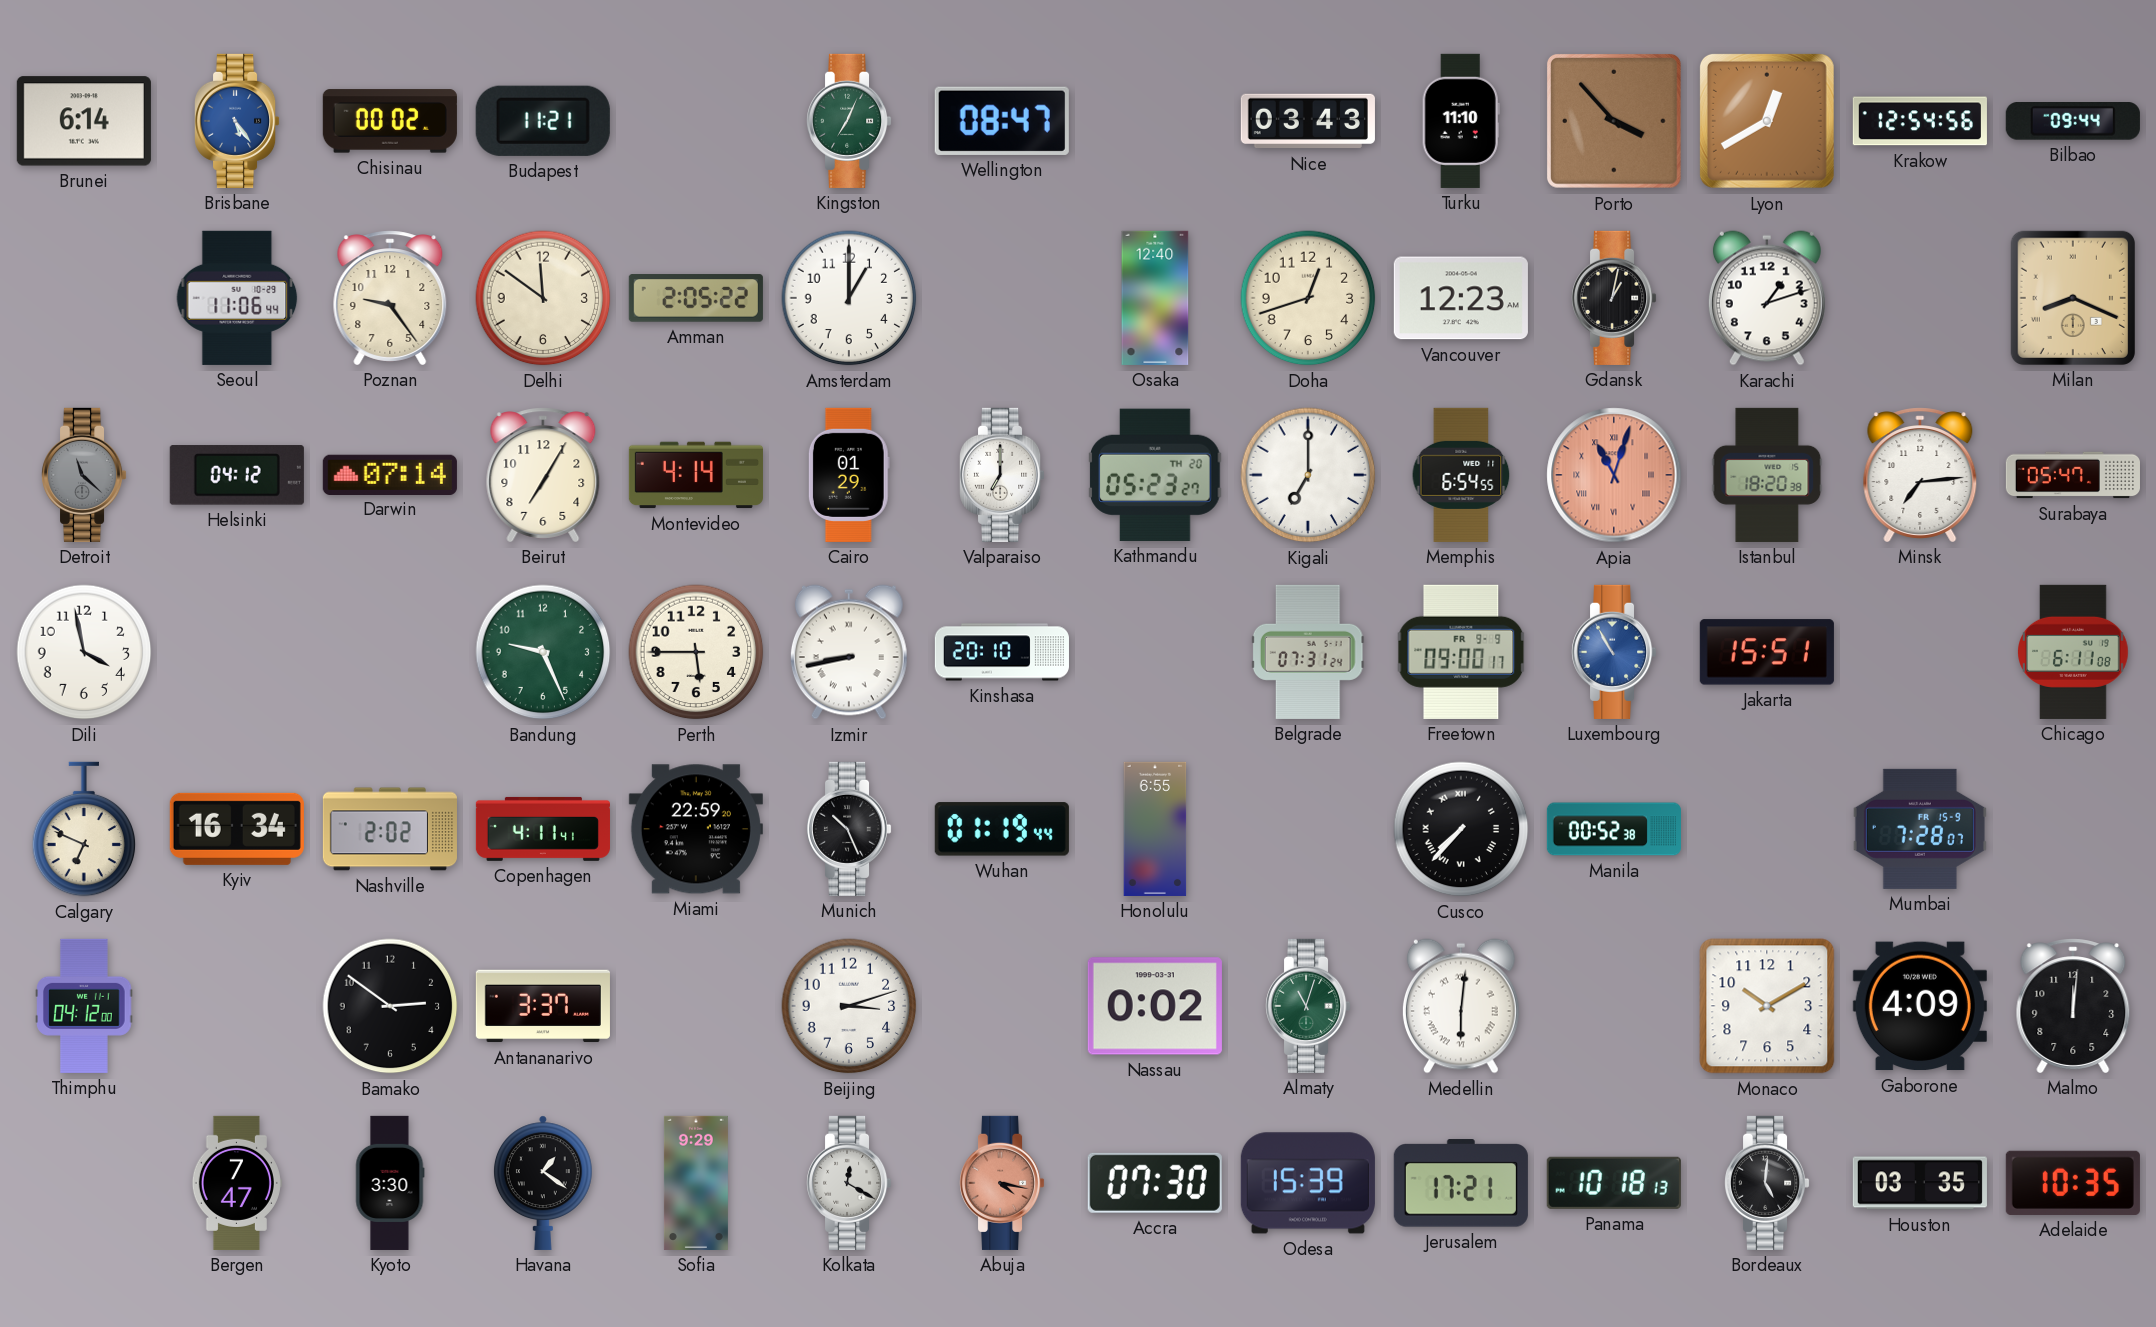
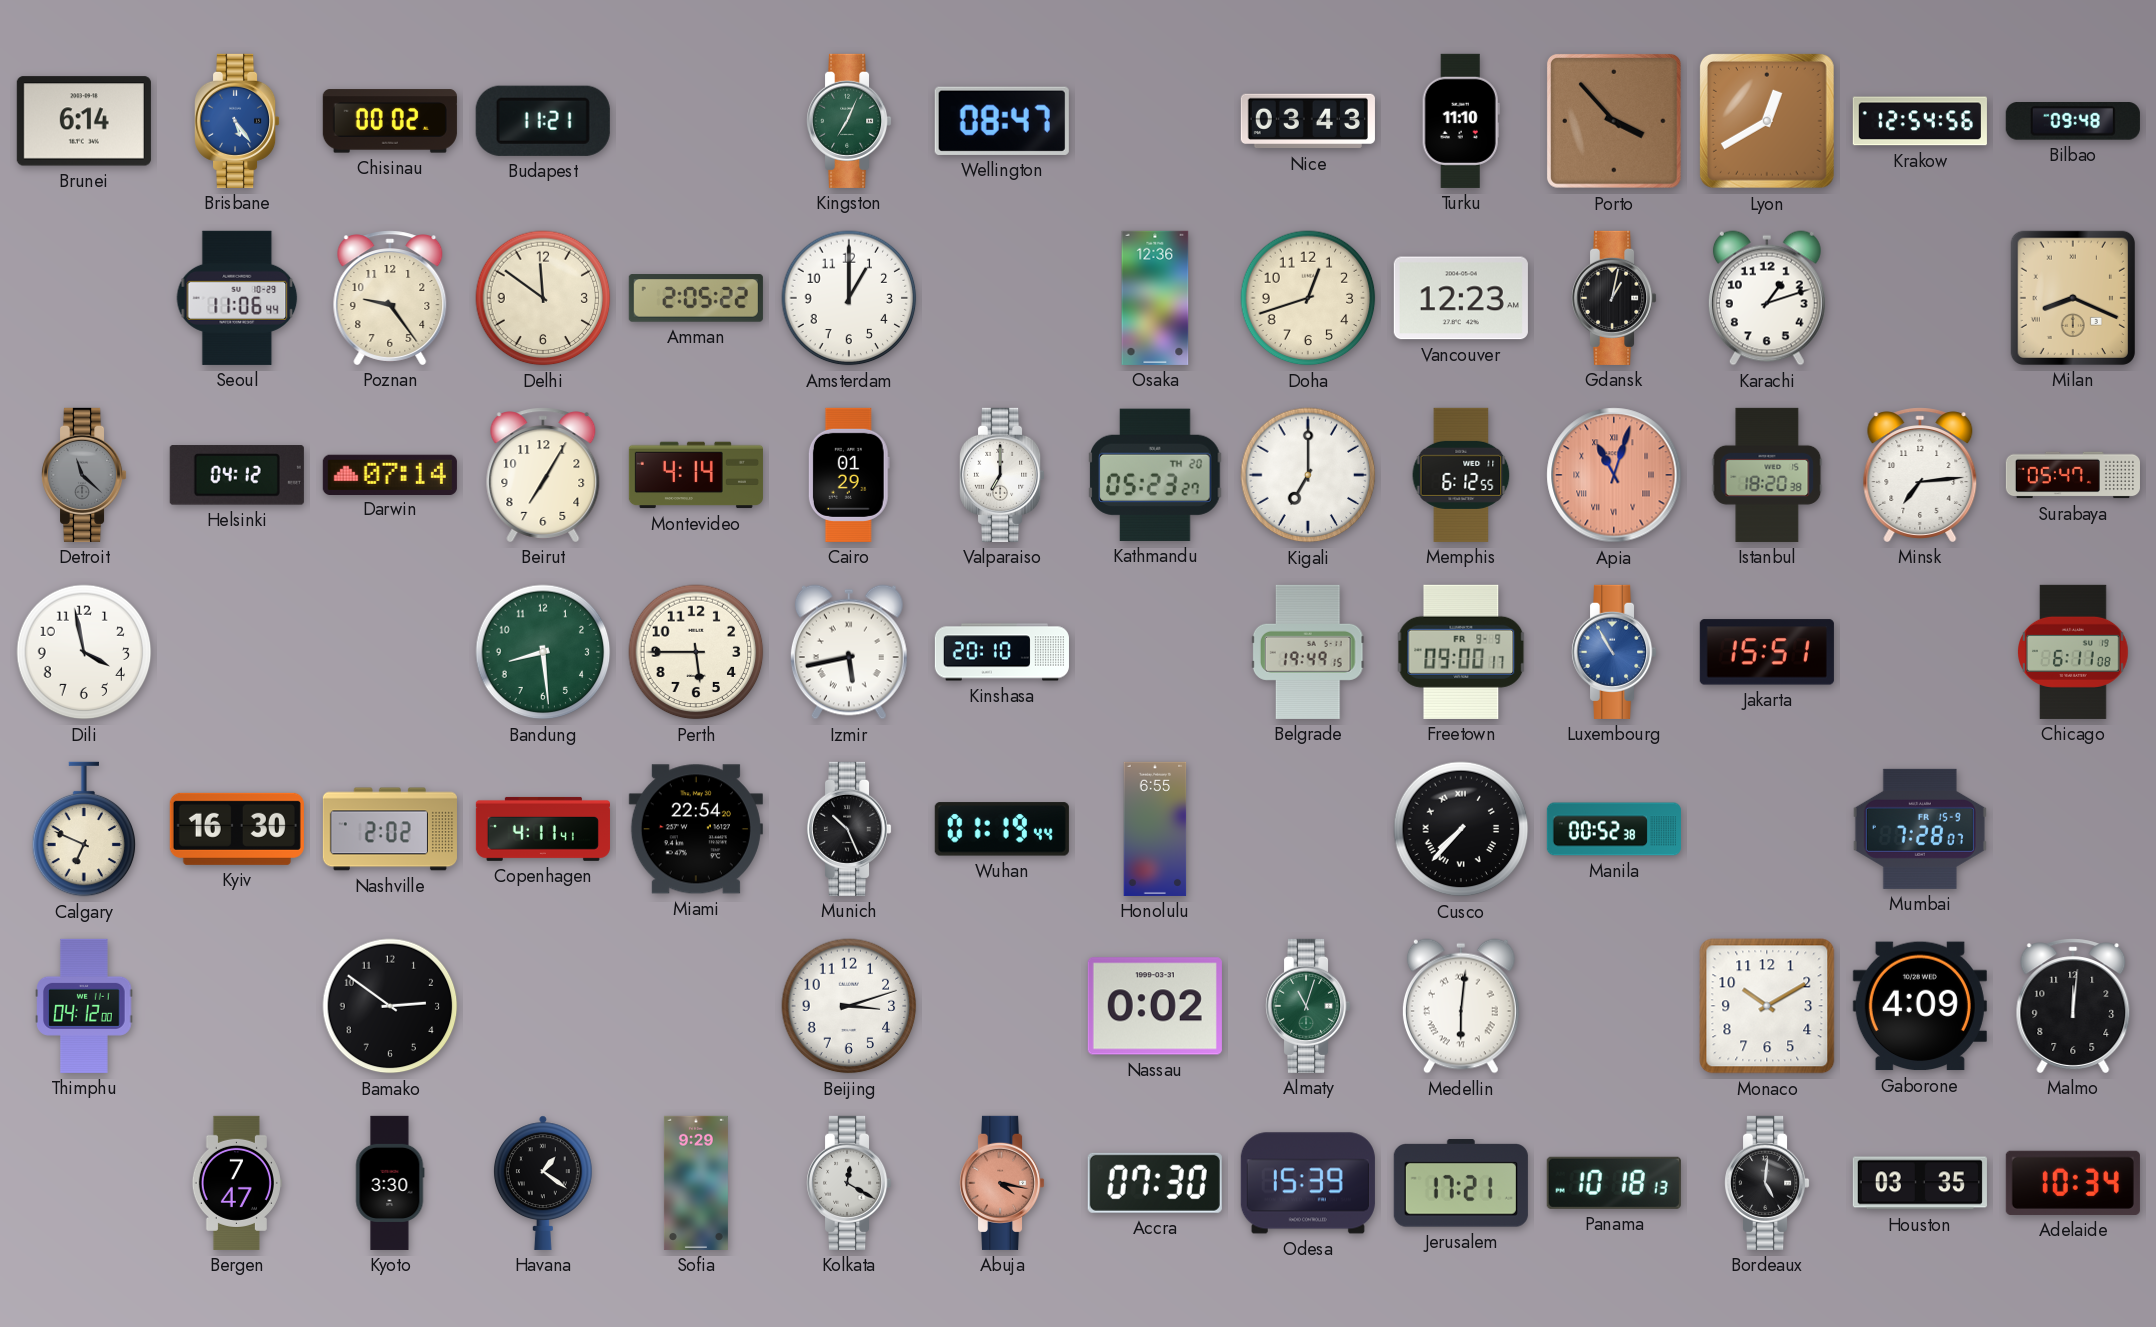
Bilbao: 09:44 -> 09:48
Osaka: 12:40 -> 12:36
Memphis: 6:54 -> 6:12
Bandung: 9:26 -> 8:29
Izmir: 8:43 -> 5:43
Belgrade: 07:31 -> 19:49
Kyiv: 16:34 -> 16:30
Miami: 22:59 -> 22:54
Antananarivo: 3:37 -> none
Adelaide: 10:35 -> 10:34
